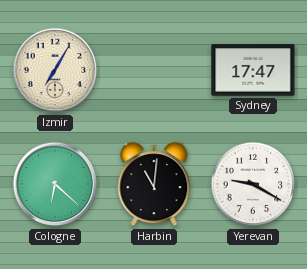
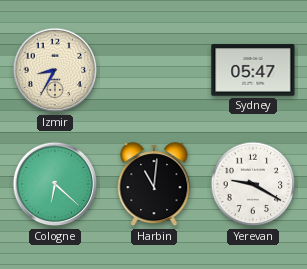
Izmir: 7:05 -> 8:35
Sydney: 17:47 -> 05:47
